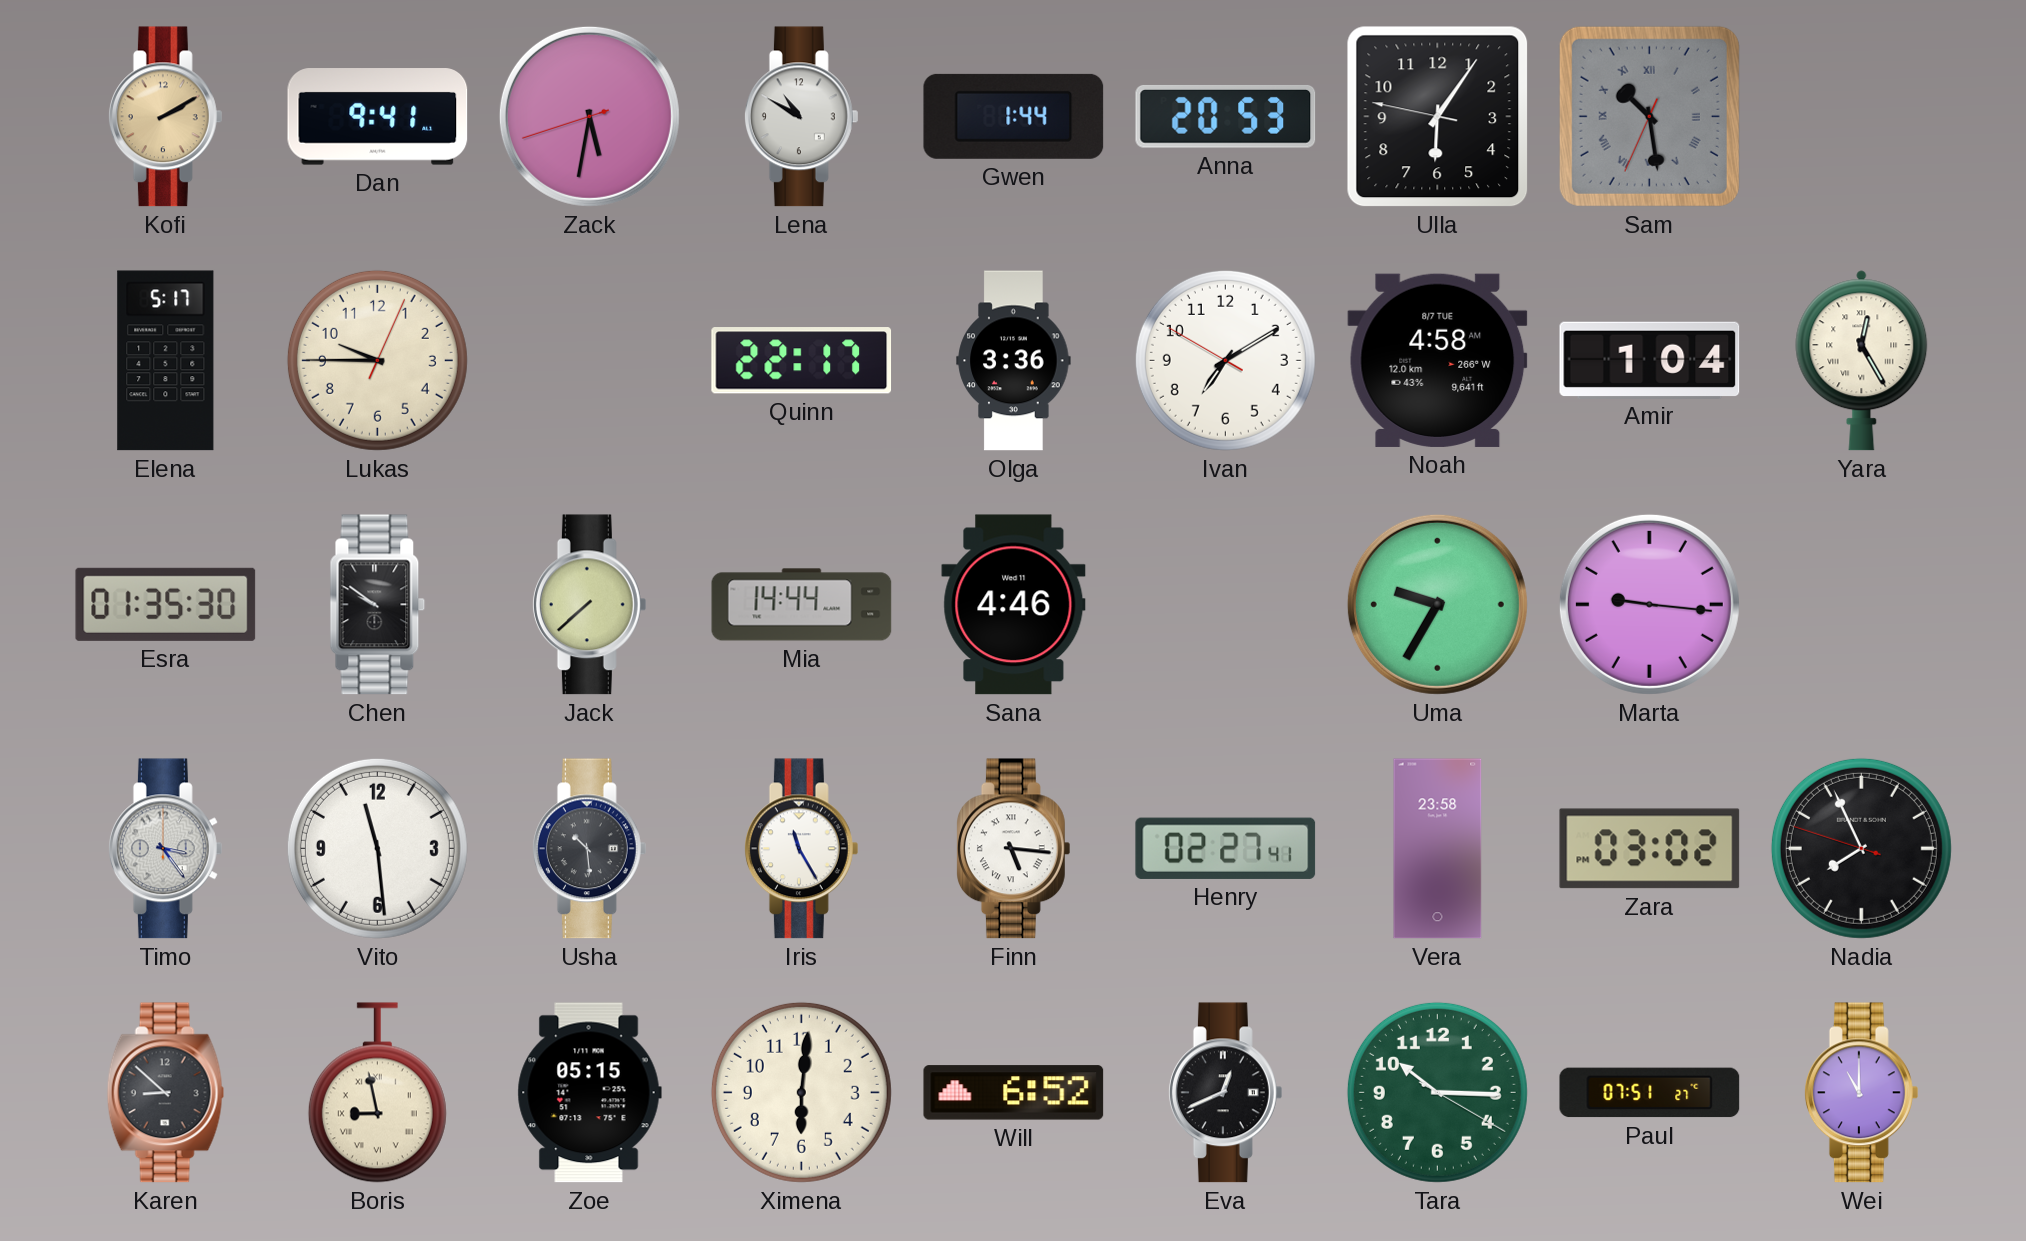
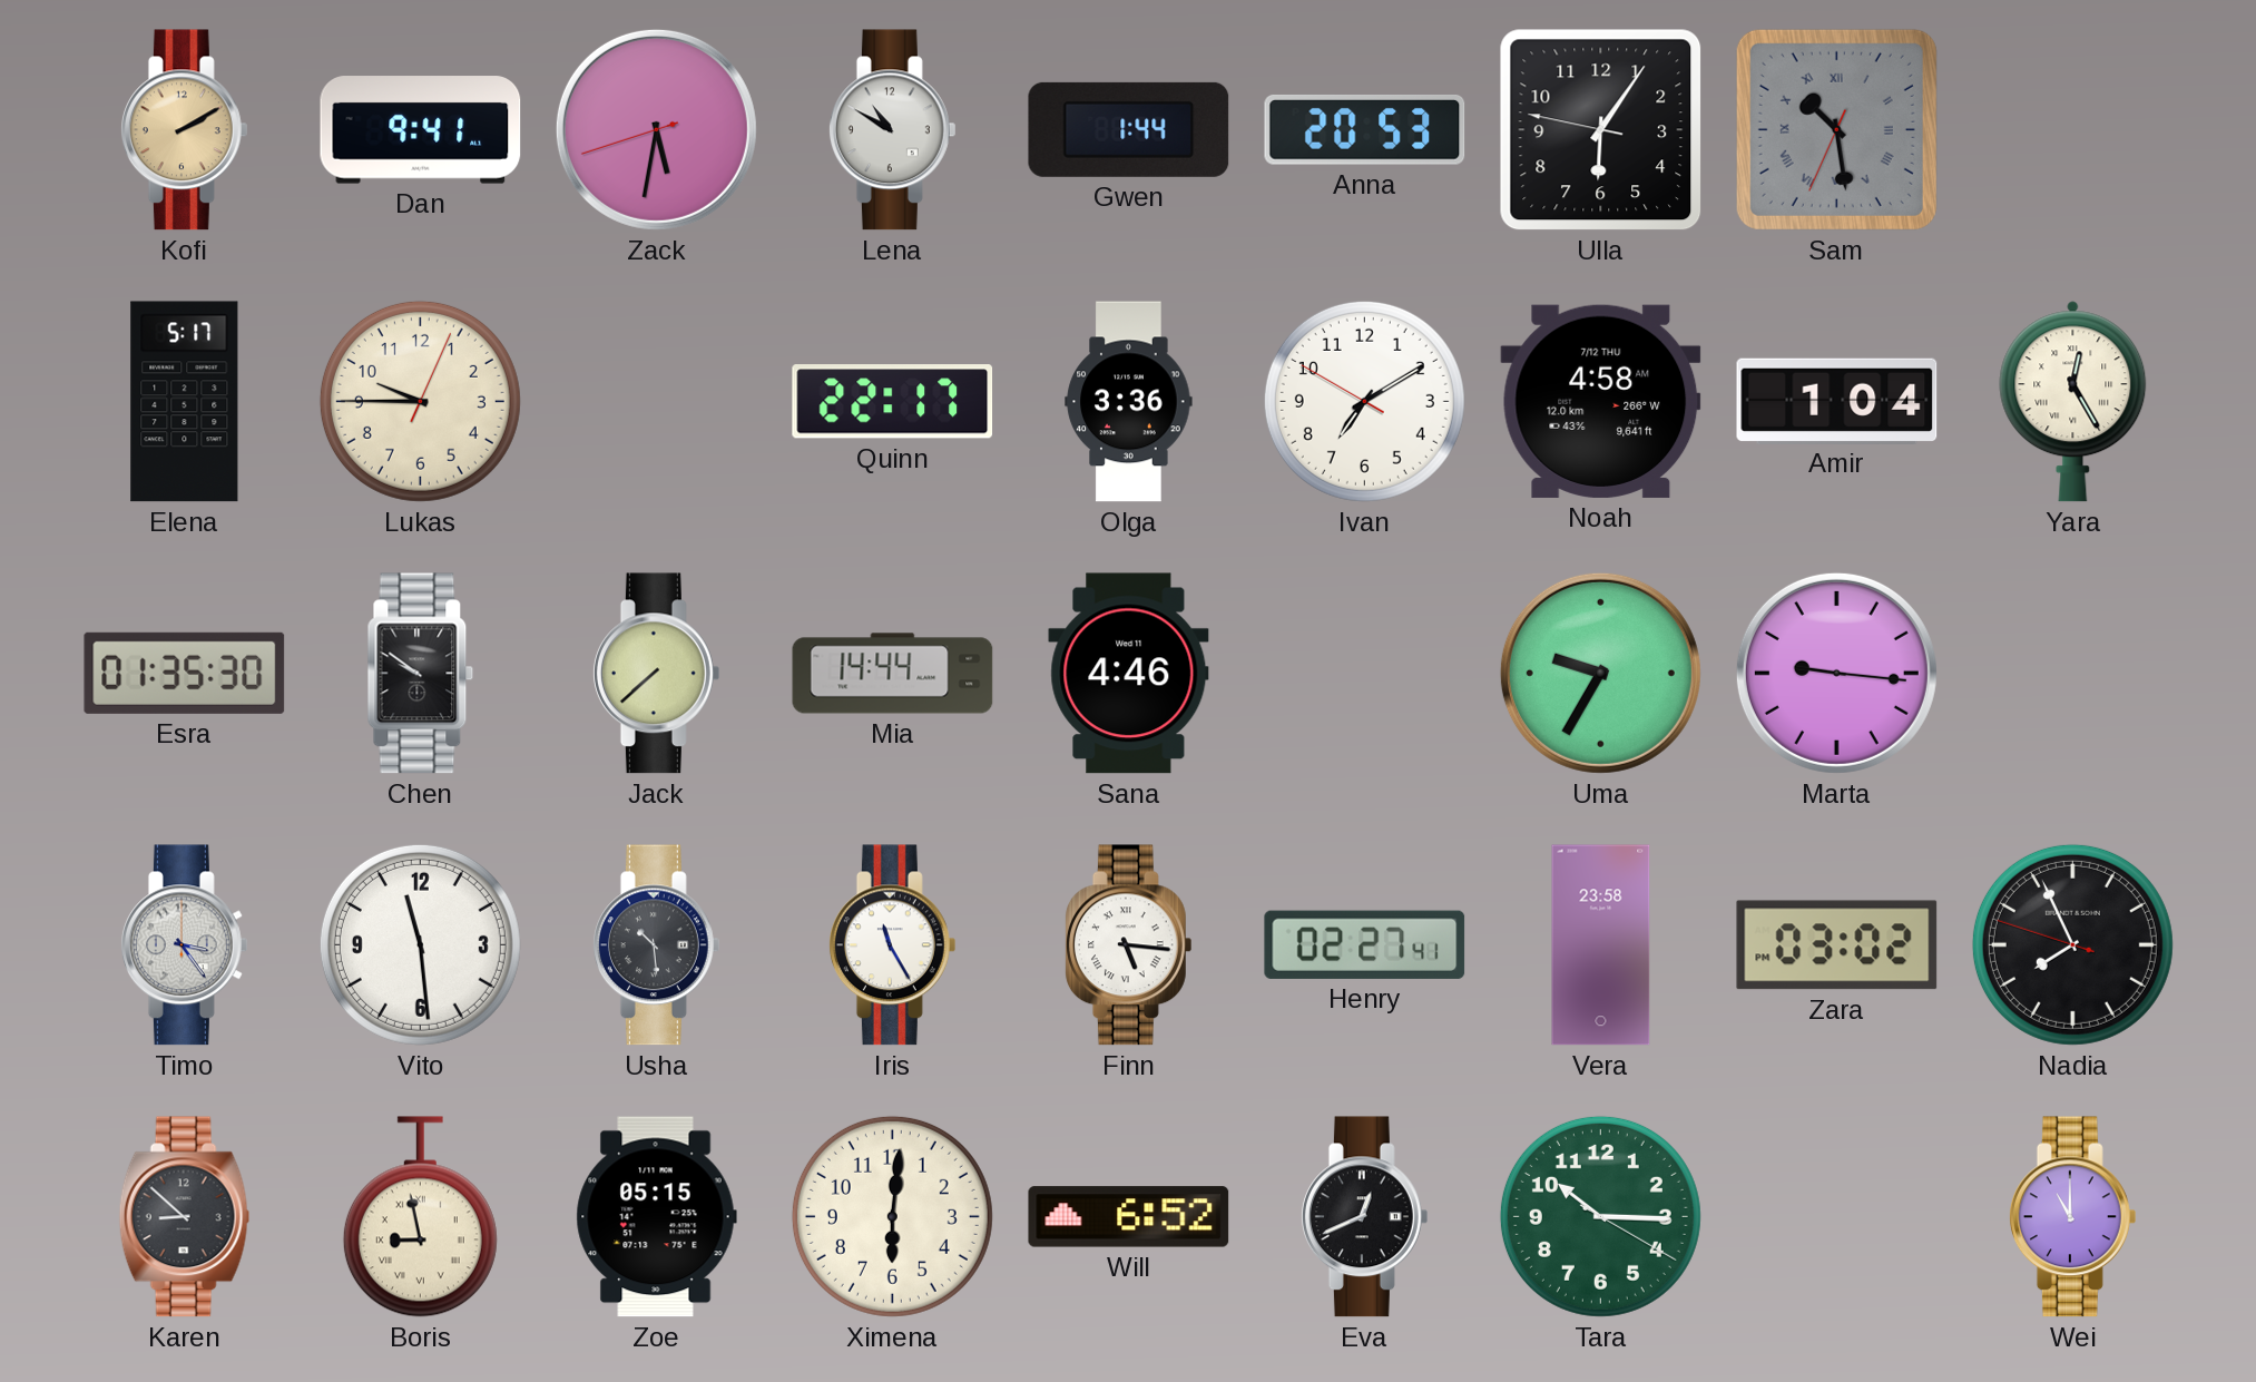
Noah date: 8/7 TUE -> 7/12 THU
Paul: 07:51 -> none
